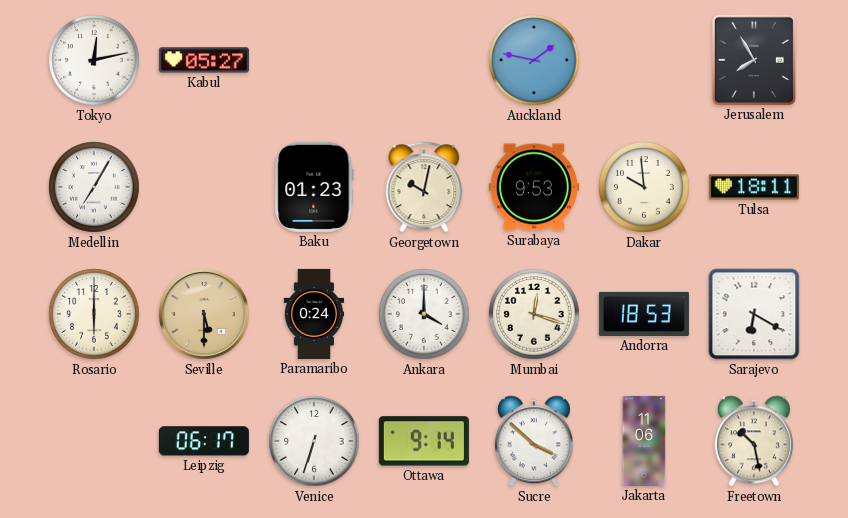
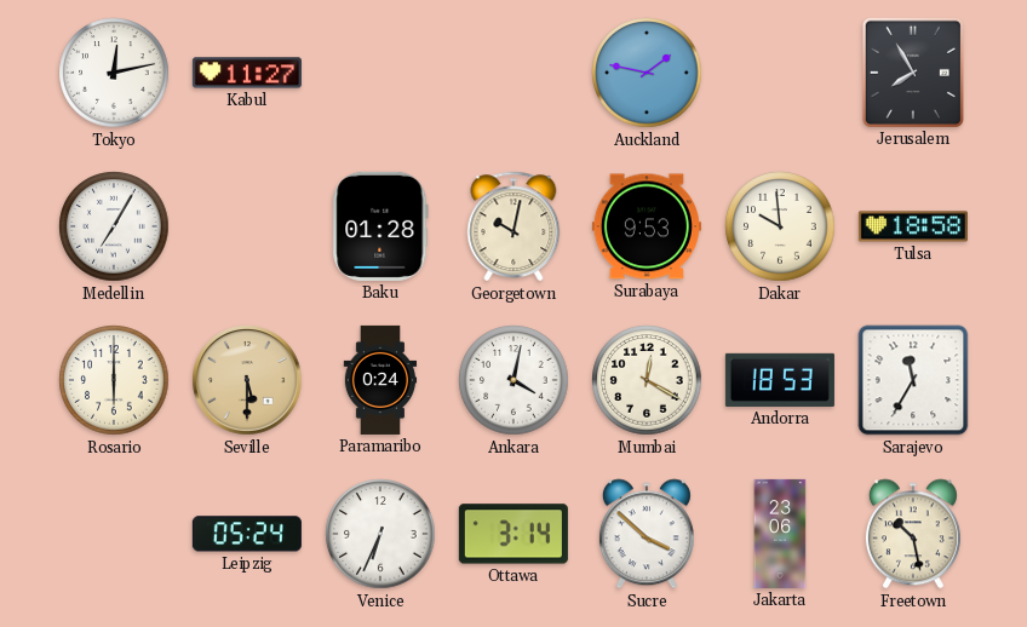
Kabul: 05:27 -> 11:27
Baku: 01:23 -> 01:28
Tulsa: 18:11 -> 18:58
Ankara: 4:00 -> 4:02
Mumbai: 12:18 -> 12:20
Sarajevo: 6:20 -> 11:35
Leipzig: 06:17 -> 05:24
Venice: 6:33 -> 6:34
Ottawa: 9:14 -> 3:14
Jakarta: 11:06 -> 23:06
